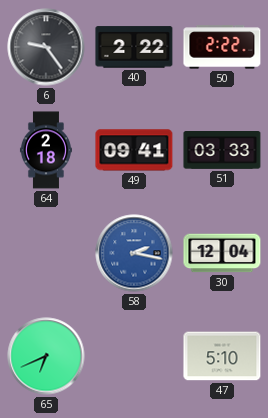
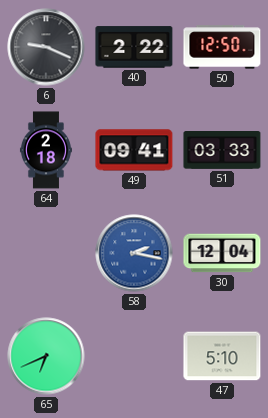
6: 9:24 -> 9:19
50: 2:22 -> 12:50
